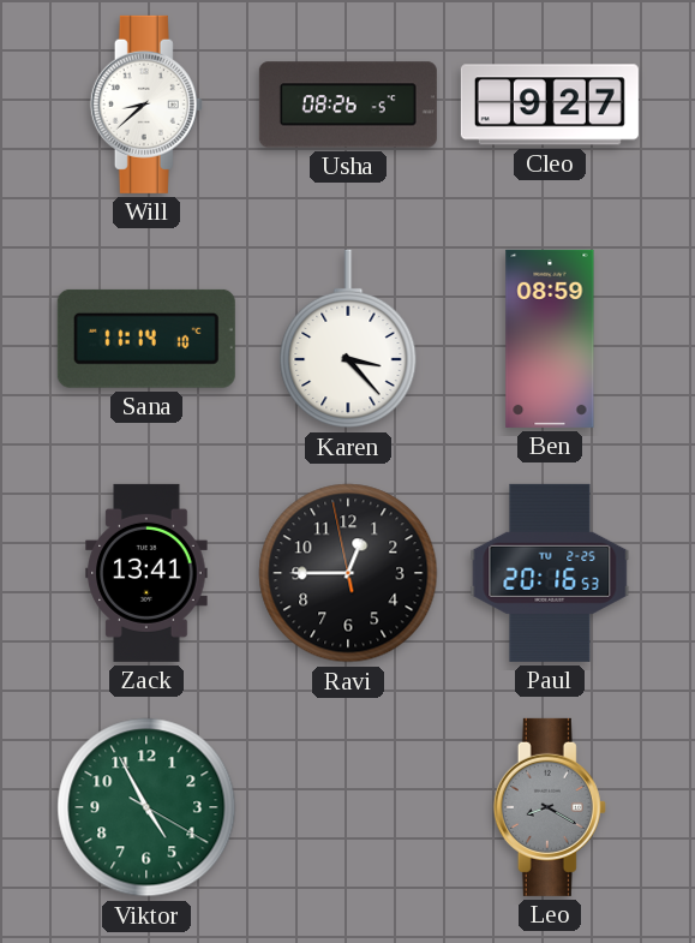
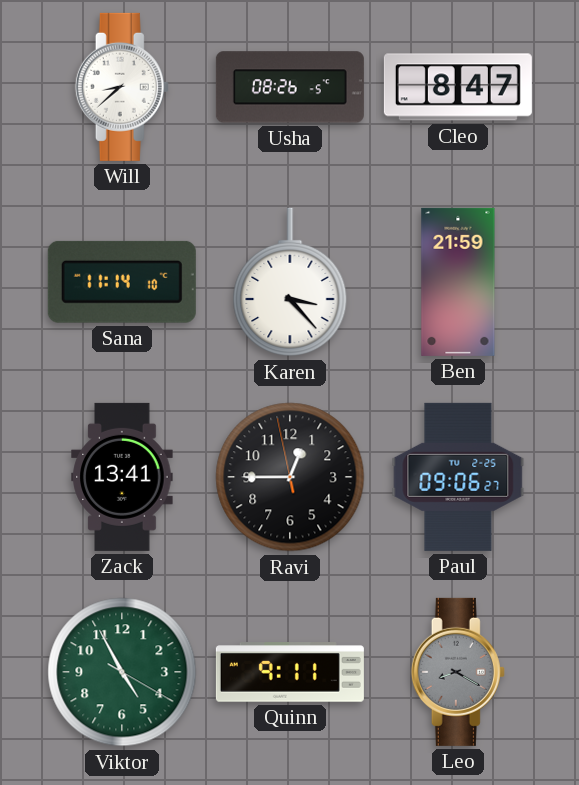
Cleo: 9:27 -> 8:47
Ben: 08:59 -> 21:59
Paul: 20:16 -> 09:06
Quinn: none -> 9:11
